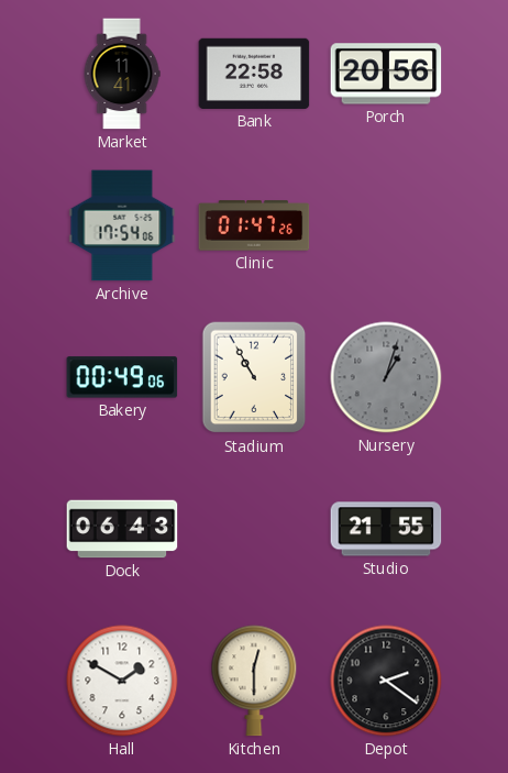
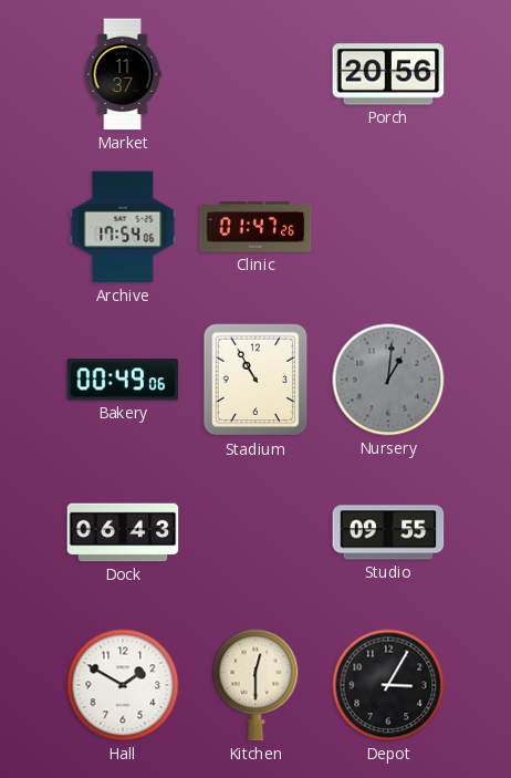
Market: 11:41 -> 11:37
Bank: 22:58 -> none
Nursery: 1:03 -> 1:01
Studio: 21:55 -> 09:55
Depot: 2:21 -> 3:05
